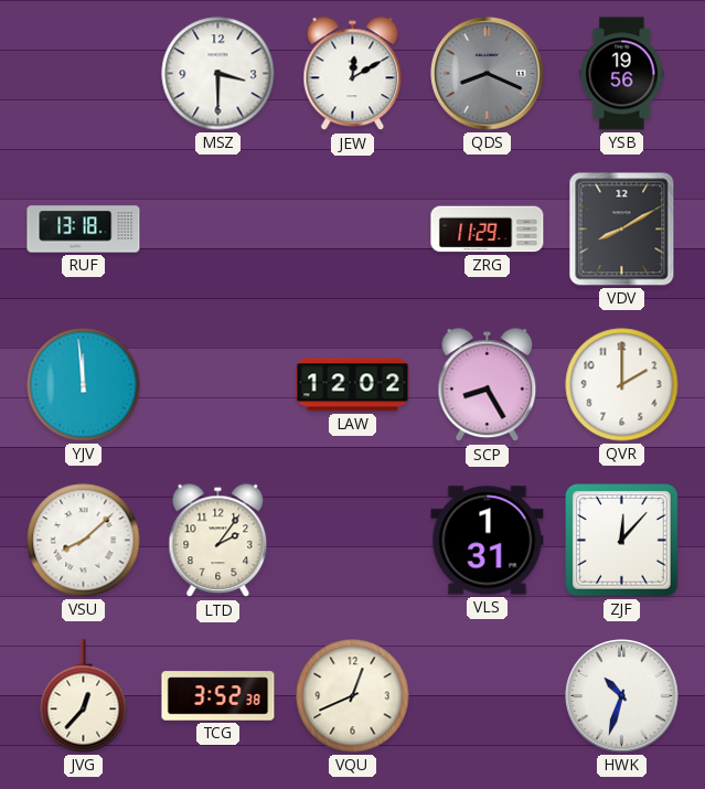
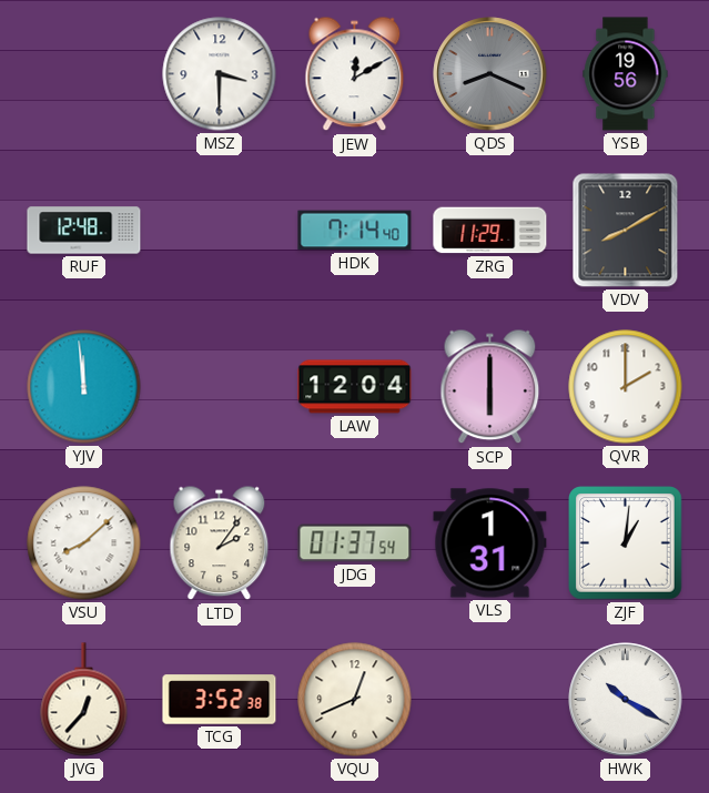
RUF: 13:18 -> 12:48
HDK: none -> 7:14
LAW: 12:02 -> 12:04
SCP: 8:25 -> 6:00
JDG: none -> 01:37
ZJF: 12:07 -> 1:01
HWK: 10:33 -> 10:20
